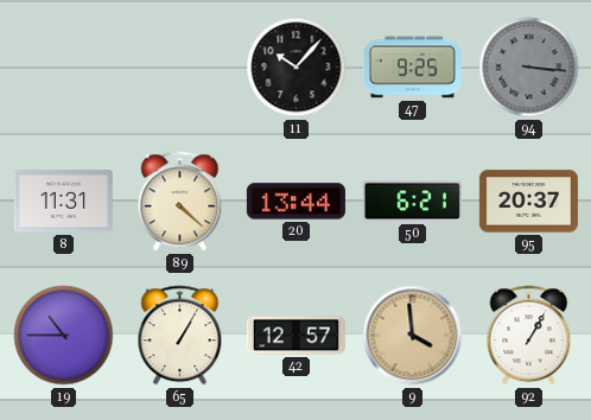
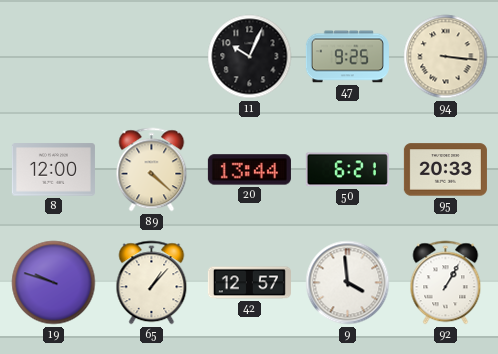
11: 10:07 -> 10:04
94 dial: grey -> cream
8: 11:31 -> 12:00
95: 20:37 -> 20:33
19: 10:45 -> 9:48
65: 1:05 -> 1:07
9 dial: champagne -> white
